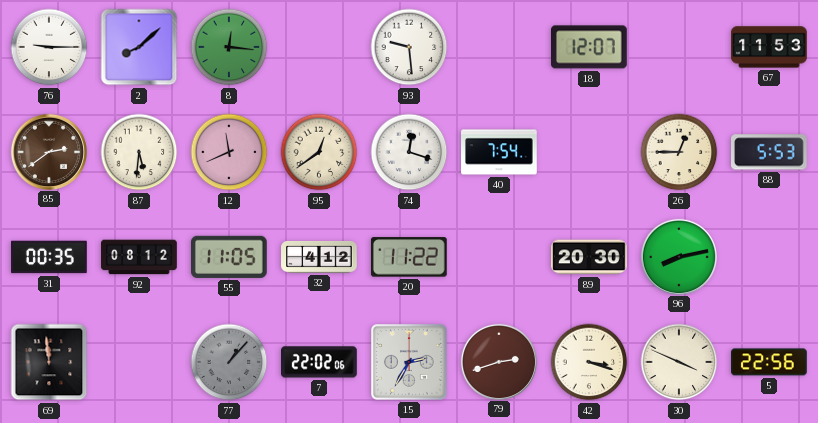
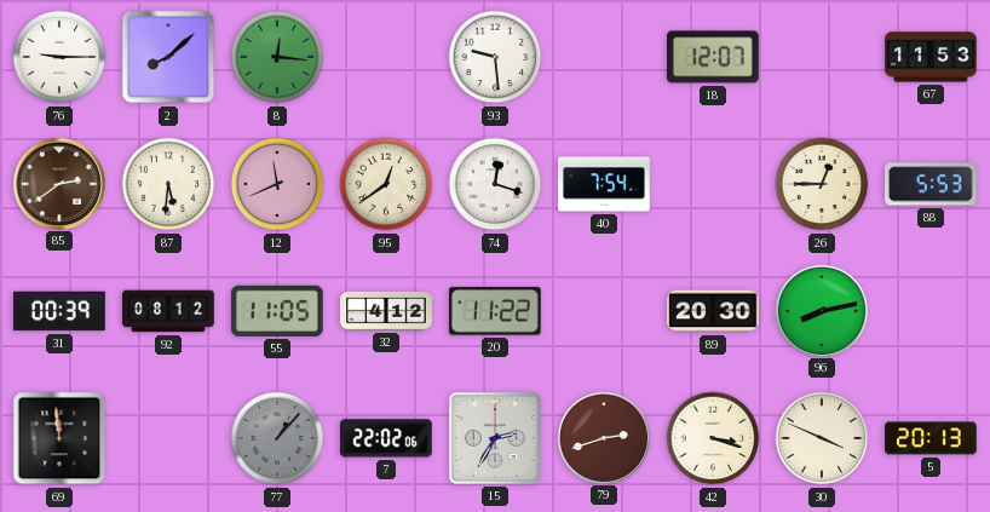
31: 00:35 -> 00:39
5: 22:56 -> 20:13
